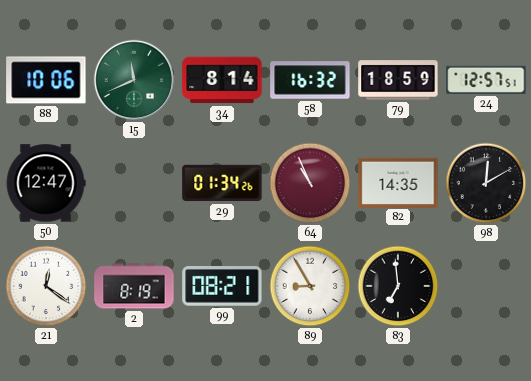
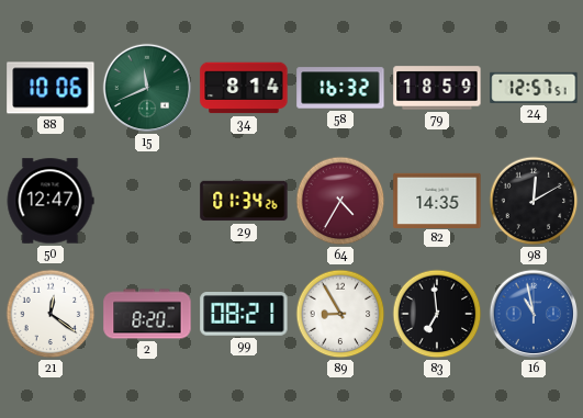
64: 10:56 -> 4:35
2: 8:19 -> 8:20
16: none -> 10:58
